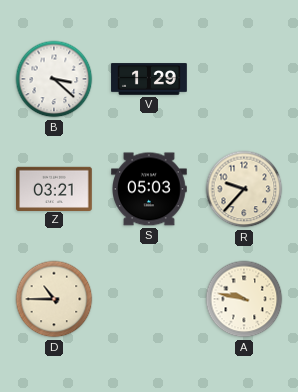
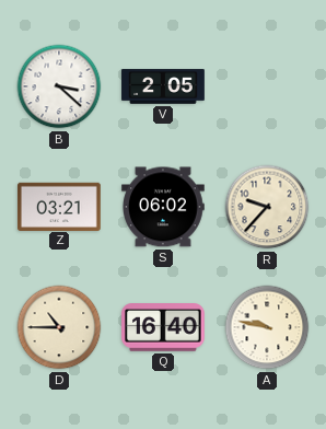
V: 1:29 -> 2:05
S: 05:03 -> 06:02
Q: none -> 16:40
